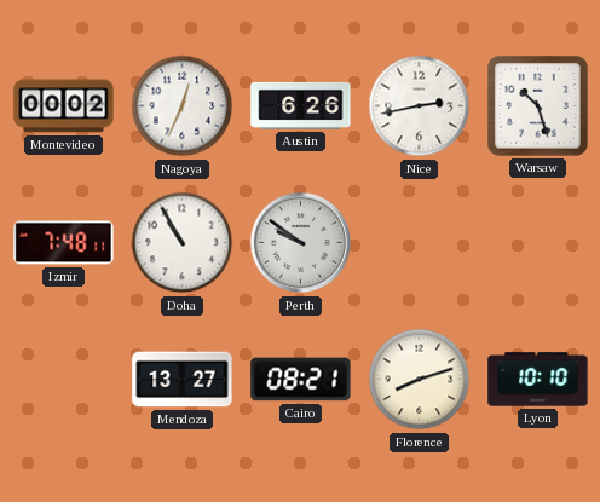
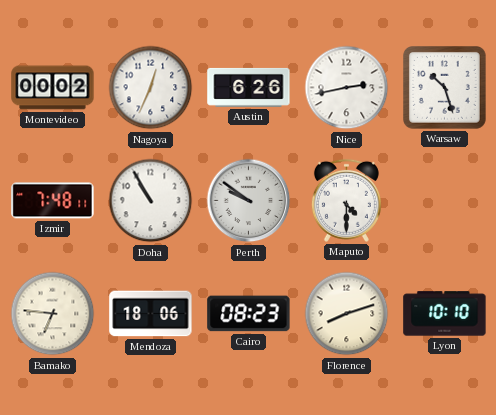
Maputo: none -> 4:30
Bamako: none -> 6:46
Mendoza: 13:27 -> 18:06
Cairo: 08:21 -> 08:23
